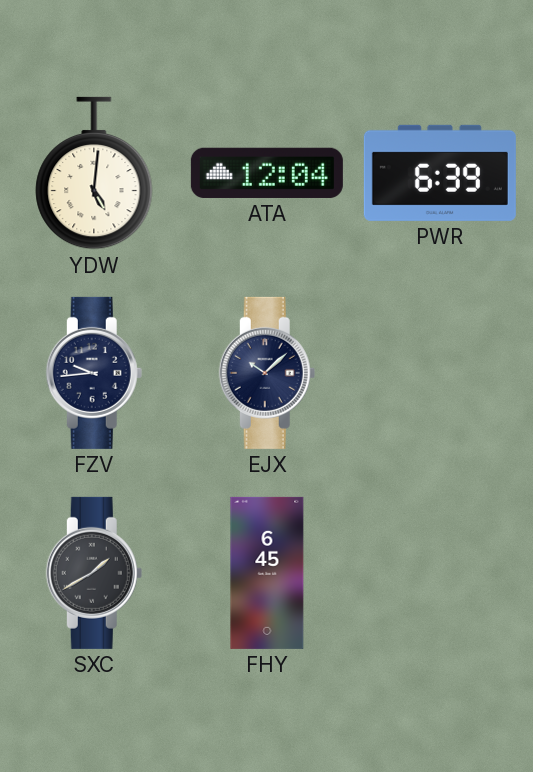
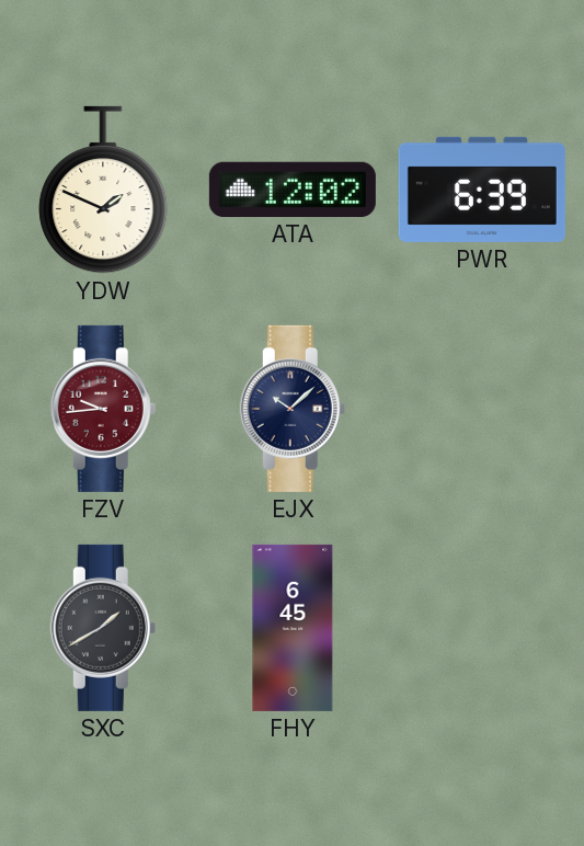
YDW: 5:01 -> 1:49
ATA: 12:04 -> 12:02
FZV dial: navy -> burgundy
